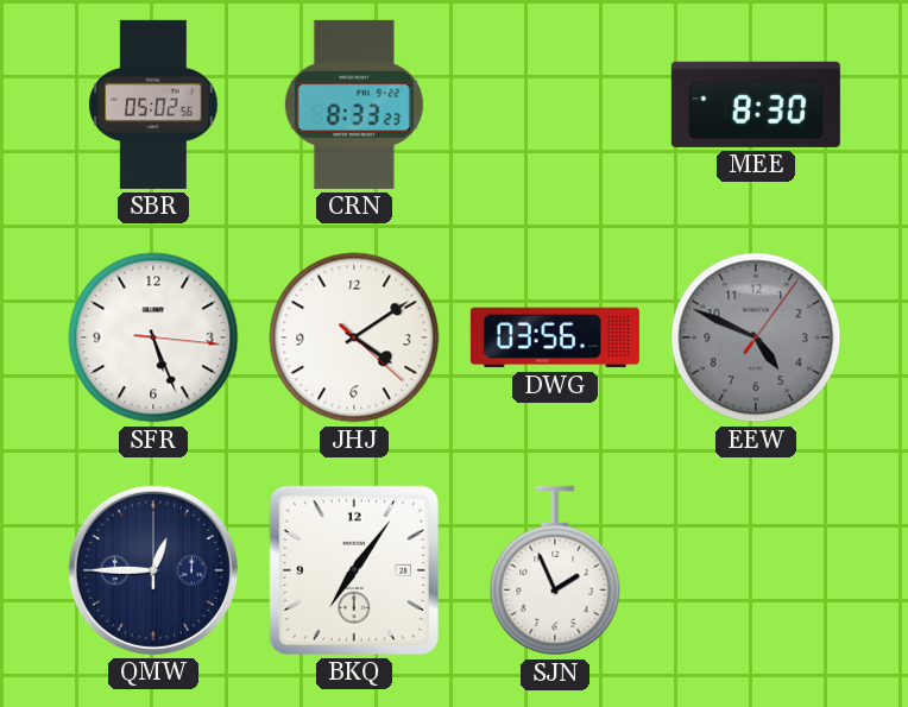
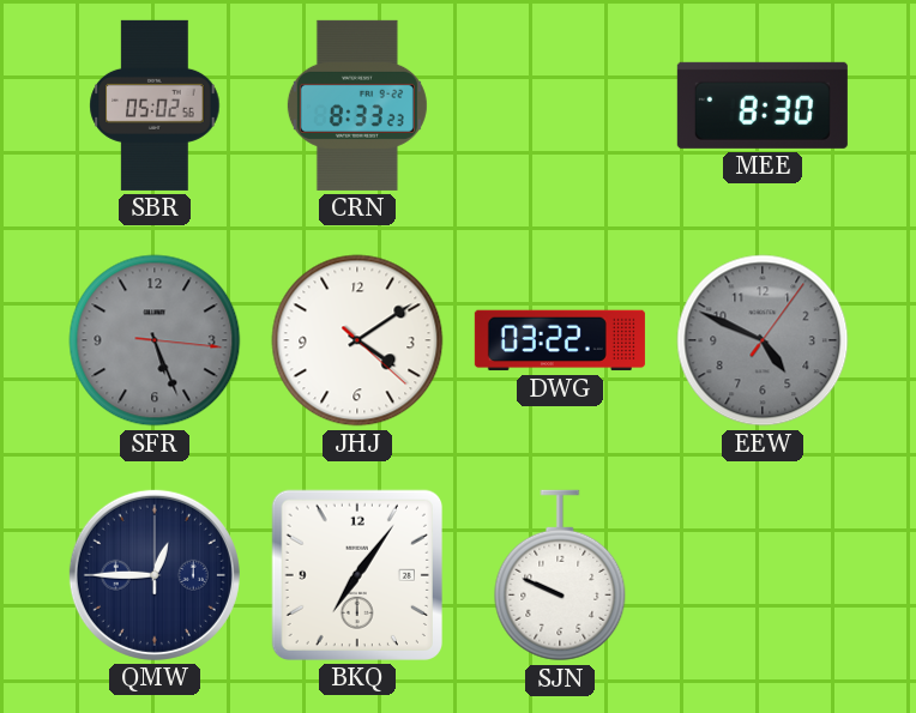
SFR dial: white -> grey
DWG: 03:56 -> 03:22
SJN: 1:56 -> 9:49
